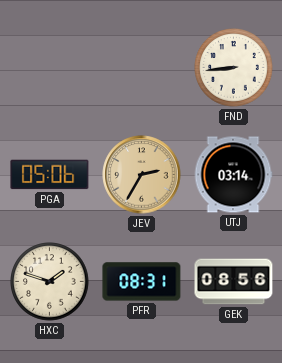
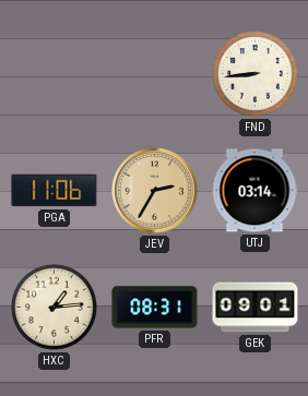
PGA: 05:06 -> 11:06
HXC: 1:48 -> 1:14
GEK: 08:56 -> 09:01
